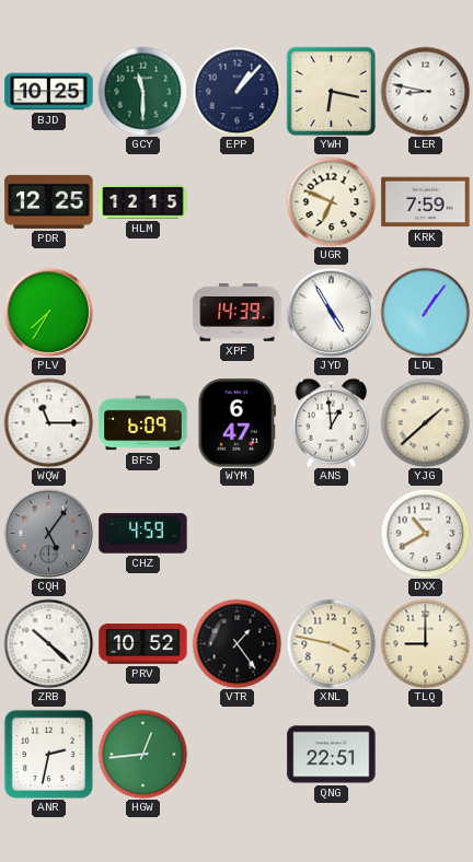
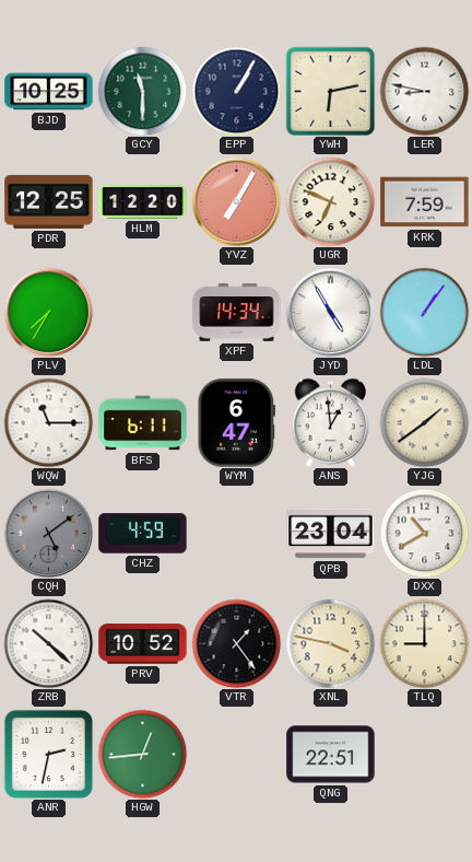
EPP: 1:07 -> 1:05
YWH: 6:17 -> 6:13
HLM: 12:15 -> 12:20
YVZ: none -> 7:05
XPF: 14:39 -> 14:34
BFS: 6:09 -> 6:11
YJG: 1:38 -> 1:39
CQH: 5:06 -> 5:09
QPB: none -> 23:04
